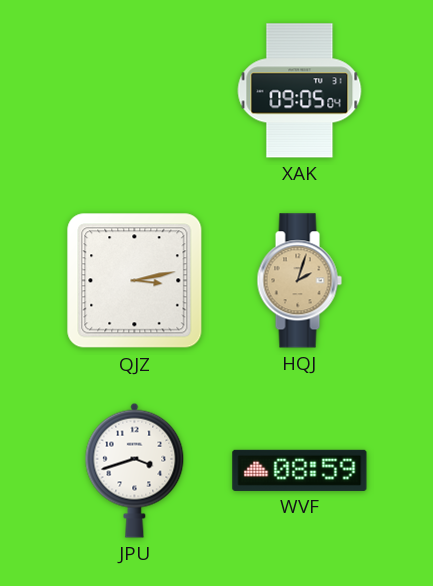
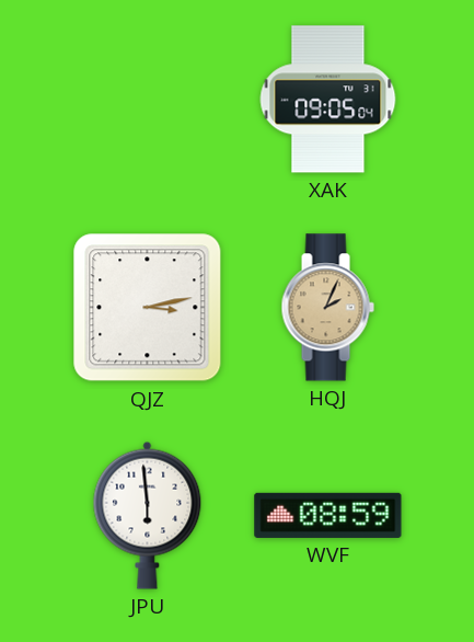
HQJ: 2:03 -> 2:04
JPU: 3:42 -> 5:59
